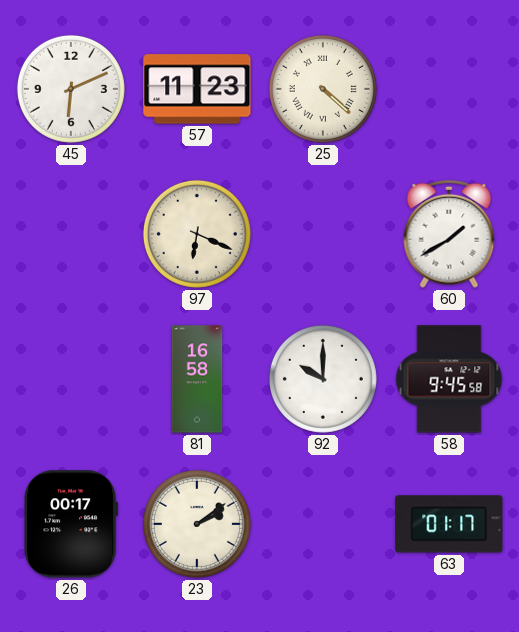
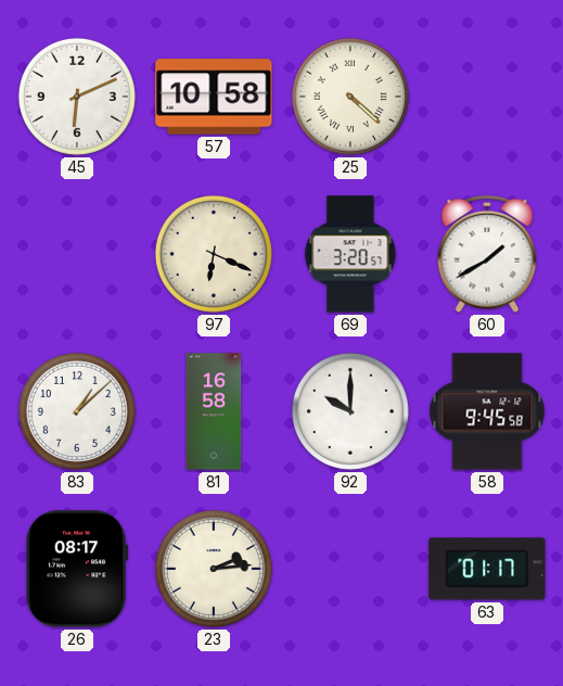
57: 11:23 -> 10:58
69: none -> 3:20
83: none -> 1:08
26: 00:17 -> 08:17
23: 2:09 -> 2:14
